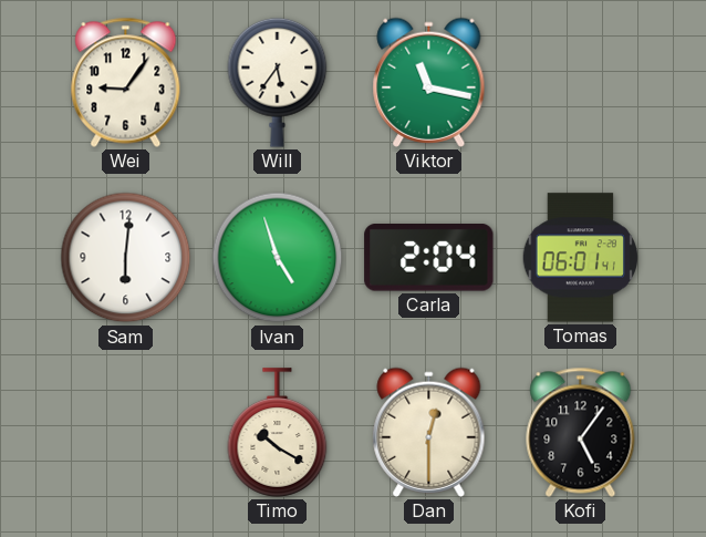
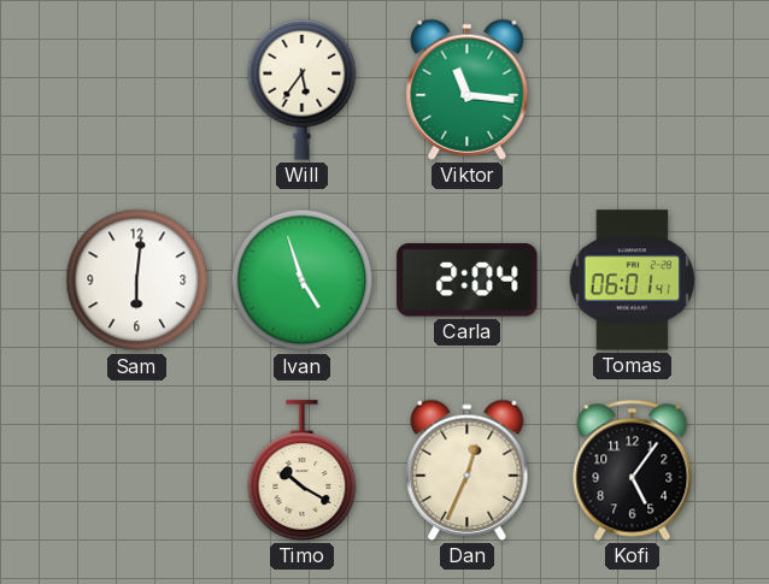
Wei: 9:06 -> none
Viktor: 11:17 -> 11:16
Dan: 12:30 -> 12:34
